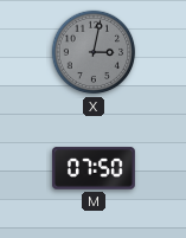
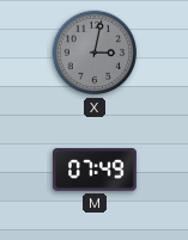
M: 07:50 -> 07:49
